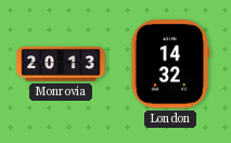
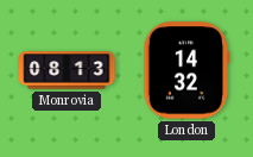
Monrovia: 20:13 -> 08:13
